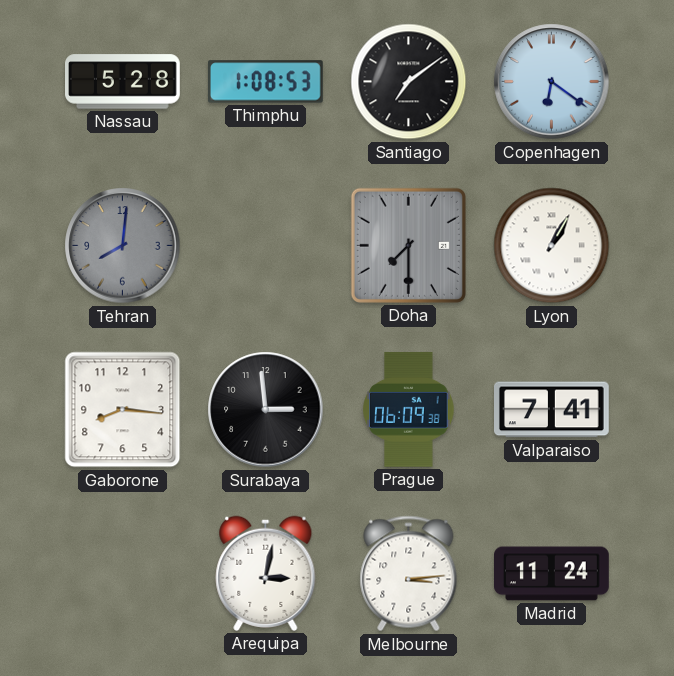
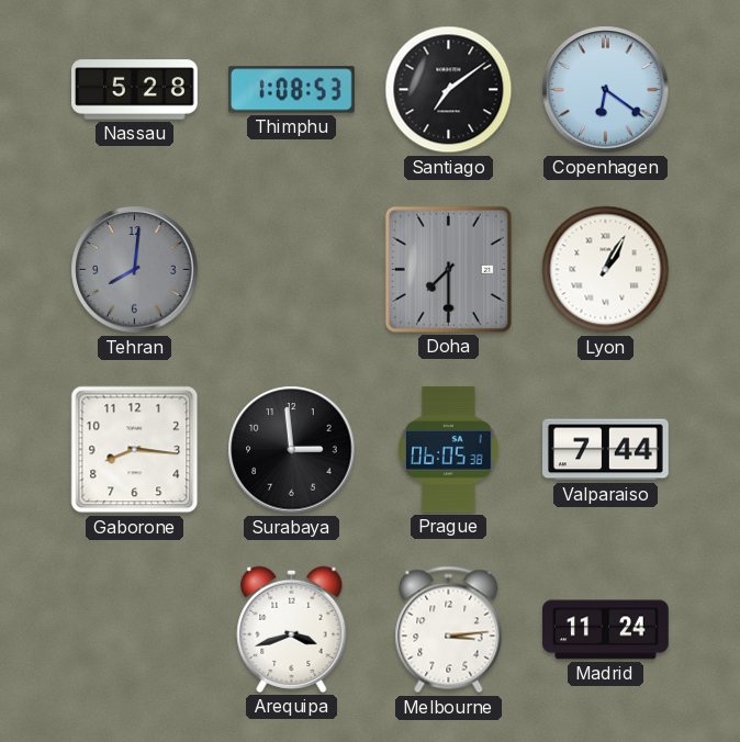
Prague: 06:09 -> 06:05
Valparaiso: 7:41 -> 7:44
Arequipa: 3:02 -> 3:42
